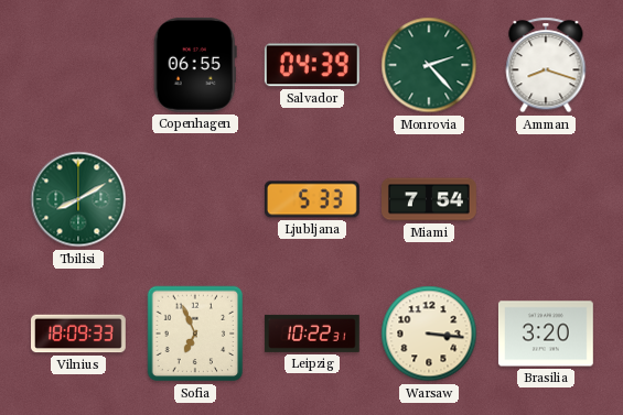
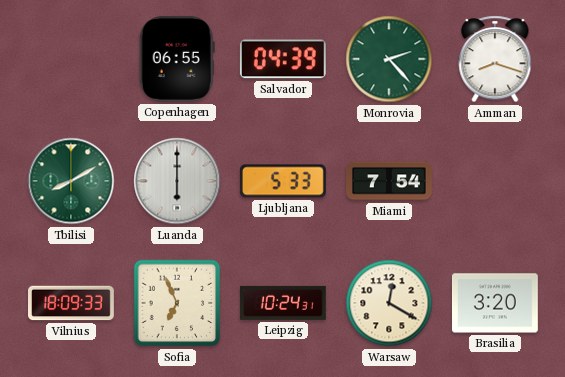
Luanda: none -> 6:00
Leipzig: 10:22 -> 10:24
Warsaw: 3:16 -> 12:20
